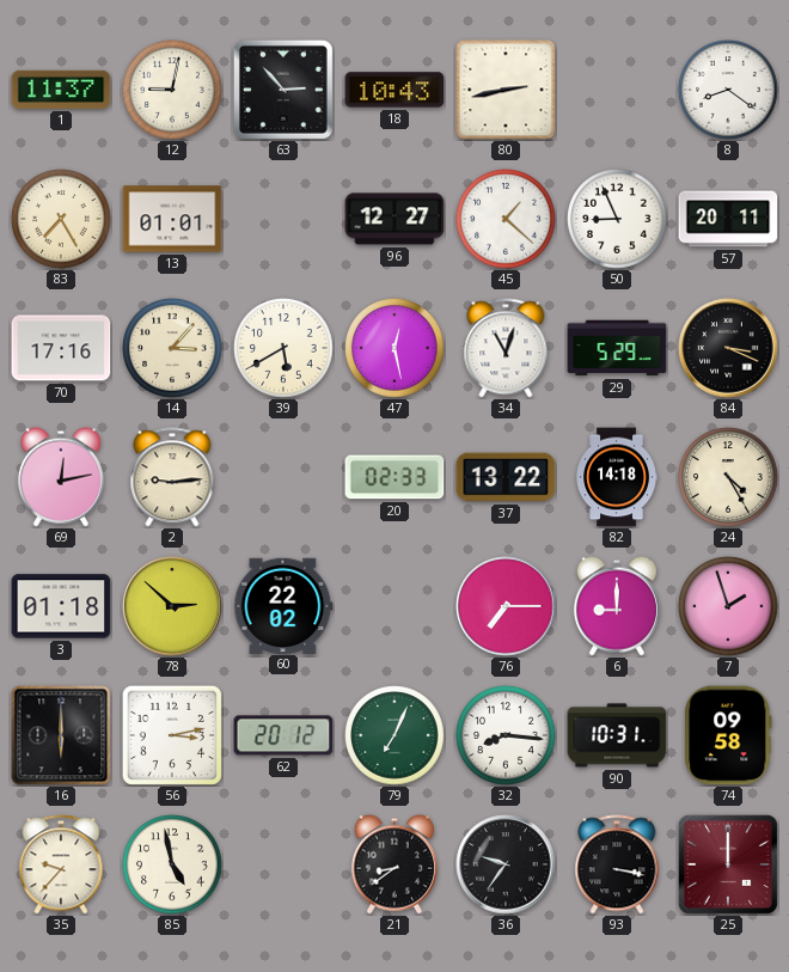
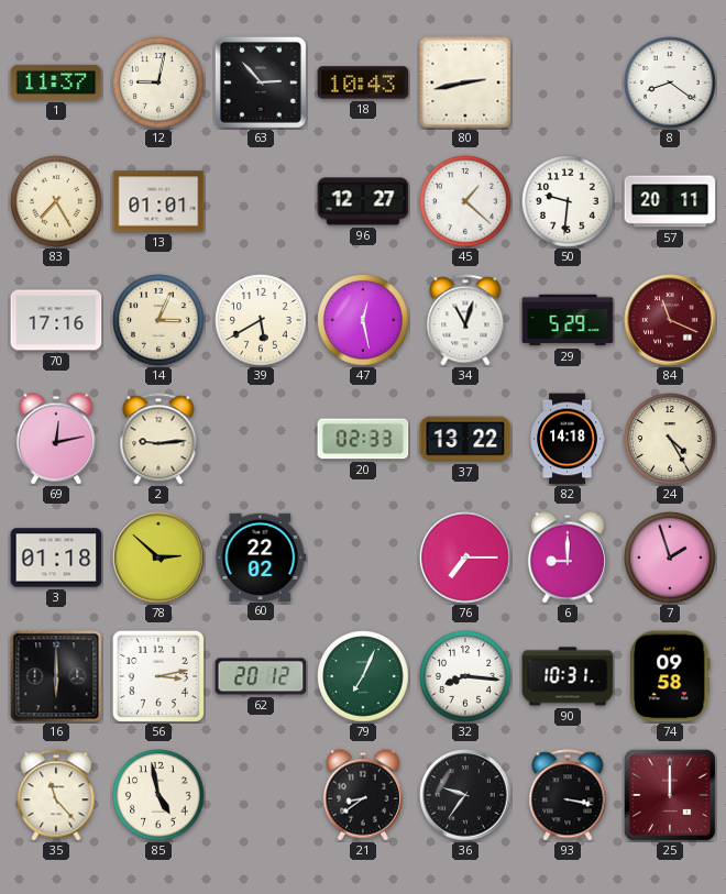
50: 8:56 -> 9:31
14: 3:07 -> 3:04
84: 3:19 -> 11:19
84 dial: black -> burgundy
35: 9:37 -> 11:23
